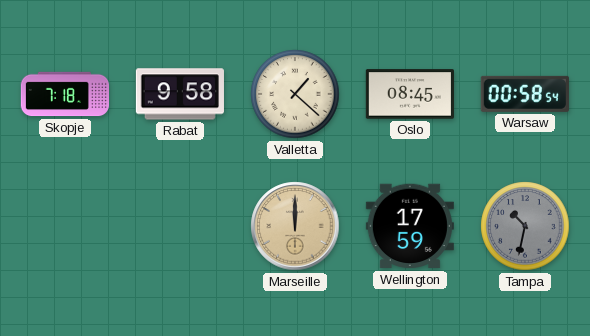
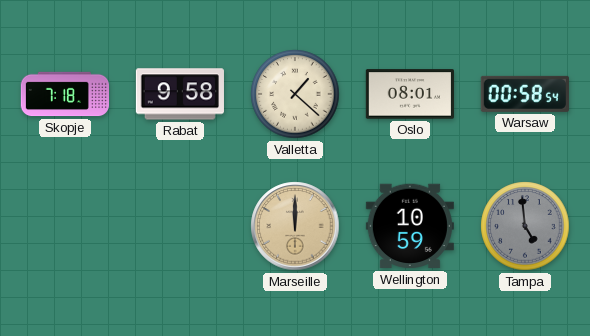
Oslo: 08:45 -> 08:01
Wellington: 17:59 -> 10:59
Tampa: 10:32 -> 4:59
